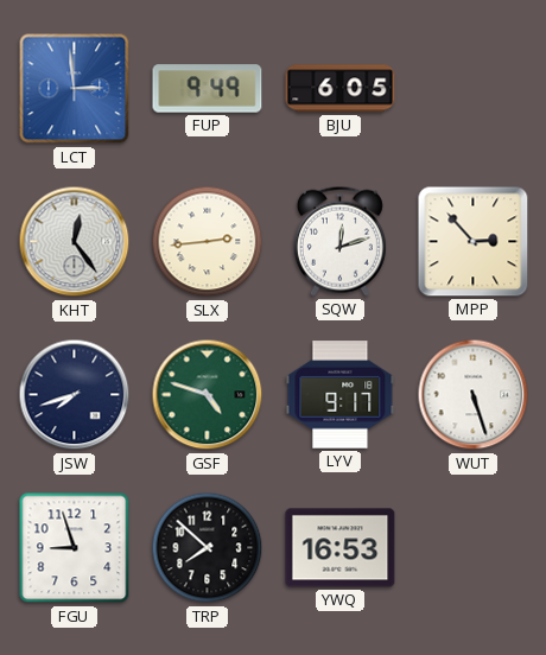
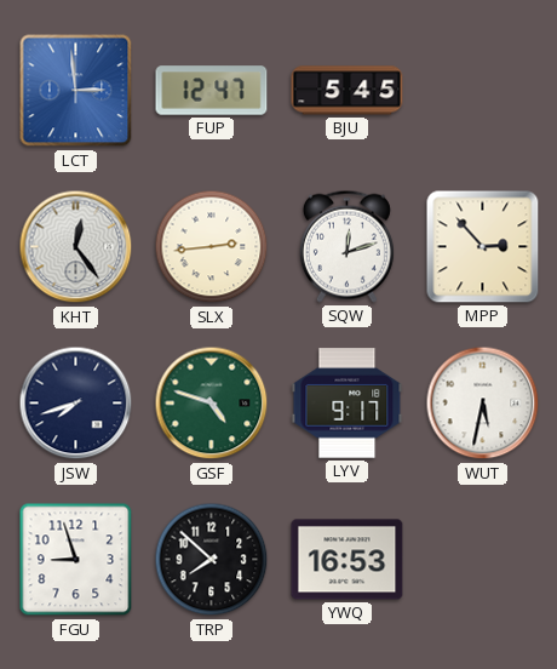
FUP: 9:49 -> 12:47
BJU: 6:05 -> 5:45
WUT: 5:27 -> 5:32
